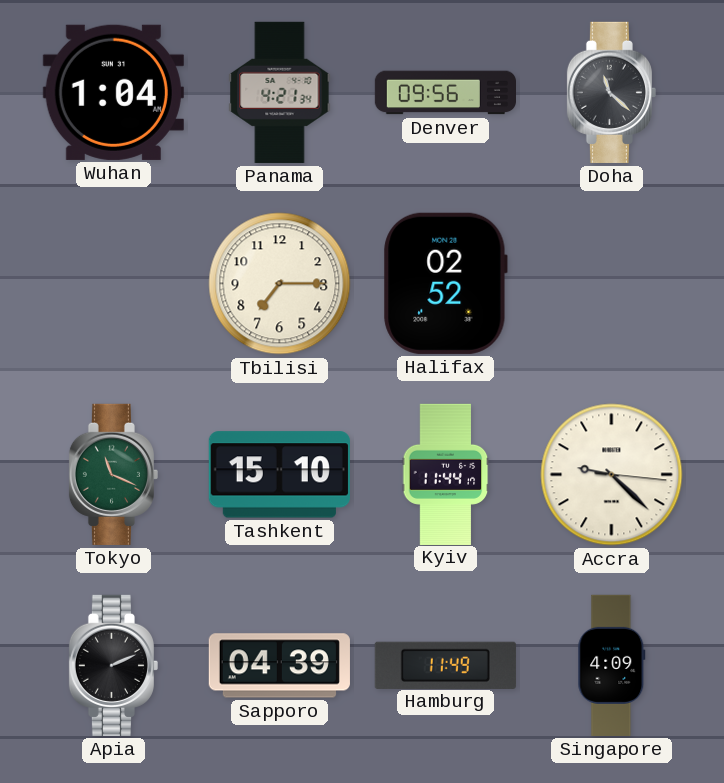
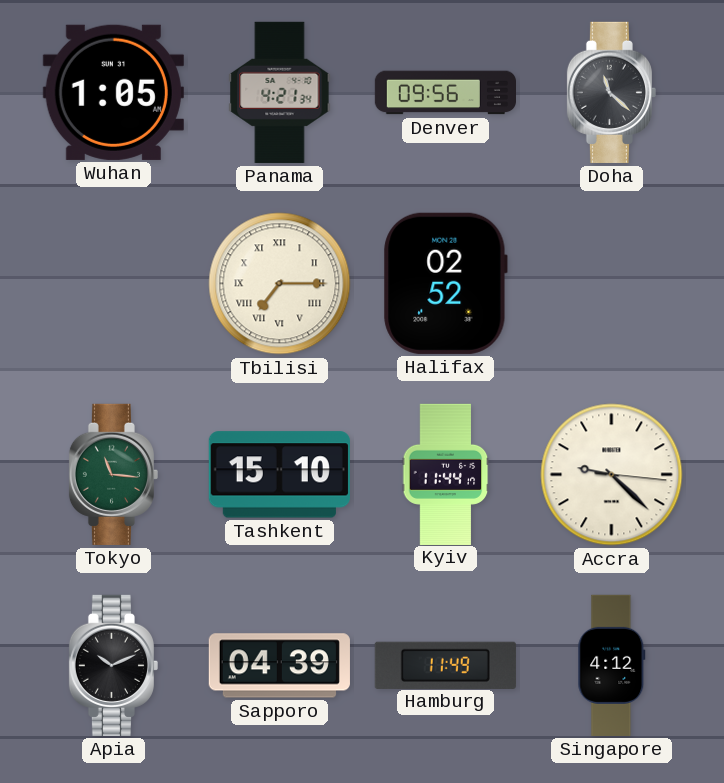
Wuhan: 1:04 -> 1:05
Tbilisi numerals: Arabic -> Roman
Tokyo: 11:19 -> 11:16
Apia: 2:11 -> 10:11
Singapore: 4:09 -> 4:12
